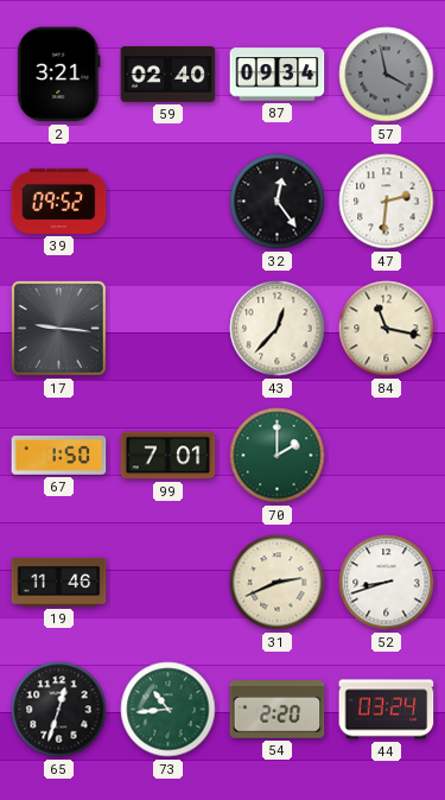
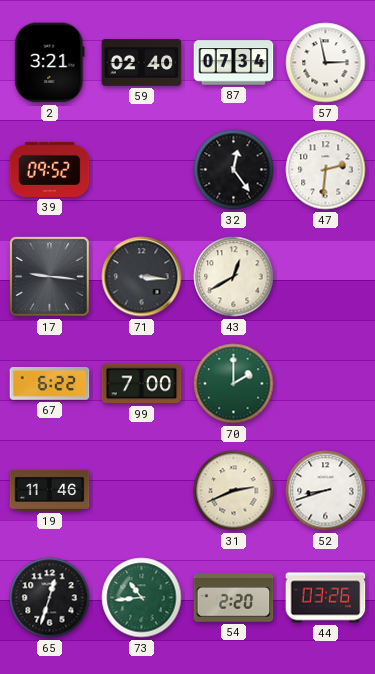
87: 09:34 -> 07:34
57: 3:58 -> 2:58
57 dial: grey -> white
71: none -> 3:16
43: 12:37 -> 12:40
84: 11:17 -> none
67: 1:50 -> 6:22
99: 7:01 -> 7:00
44: 03:24 -> 03:26
